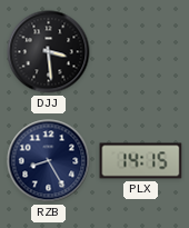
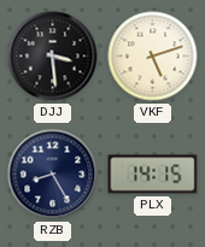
VKF: none -> 5:12
